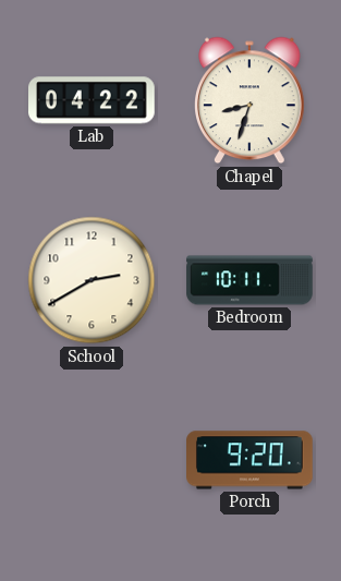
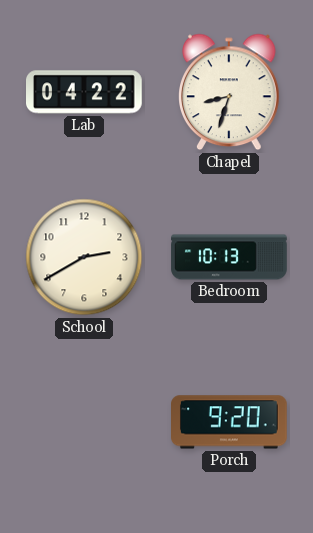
Bedroom: 10:11 -> 10:13
